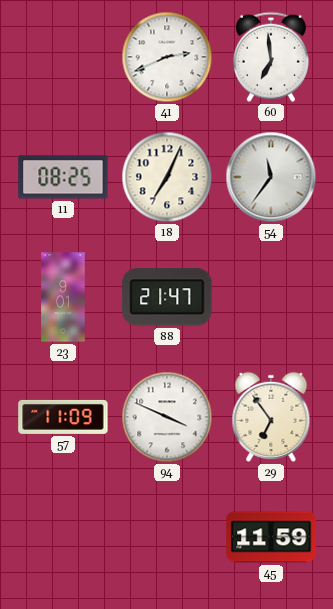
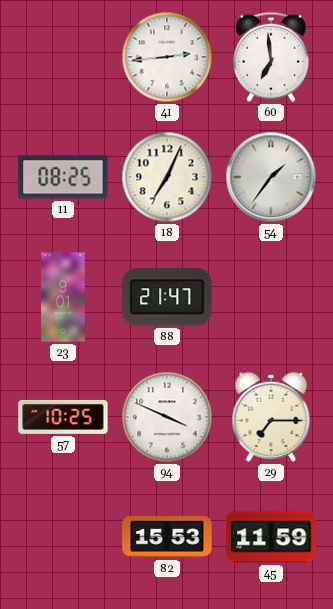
41: 2:41 -> 2:44
54: 11:36 -> 1:36
57: 11:09 -> 10:25
29: 6:54 -> 7:15
82: none -> 15:53
